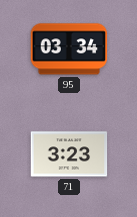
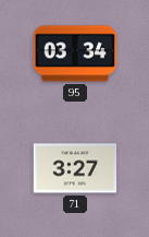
71: 3:23 -> 3:27
